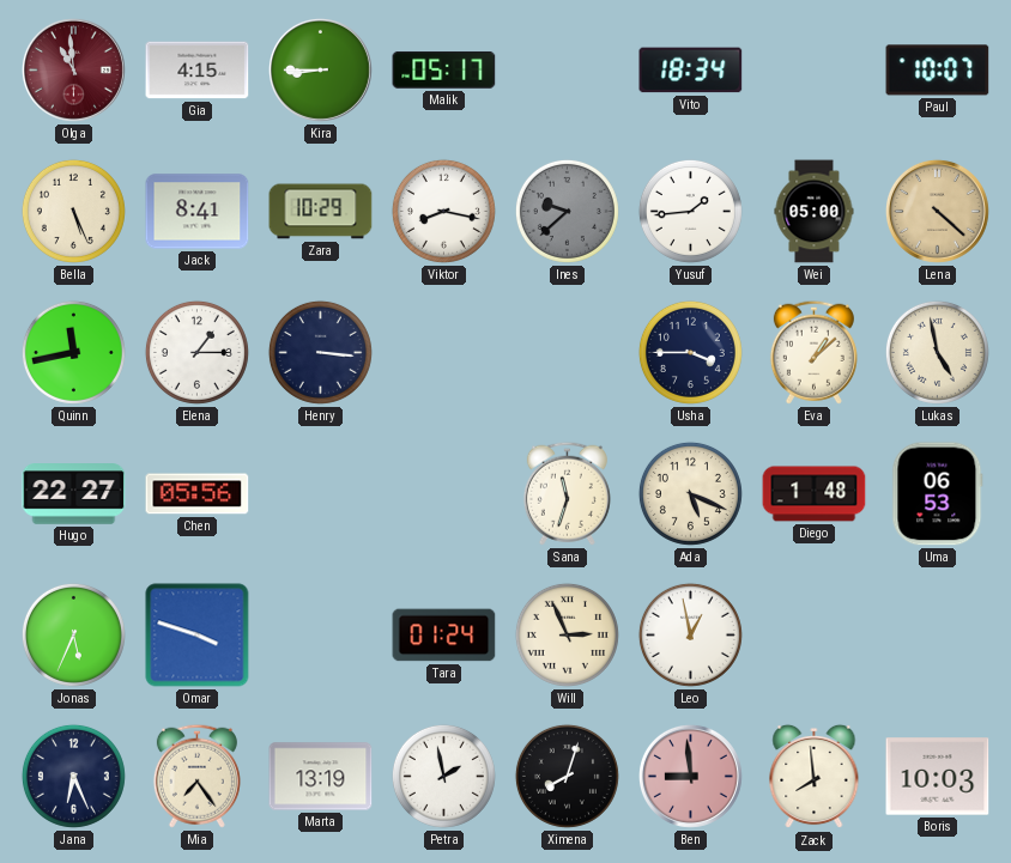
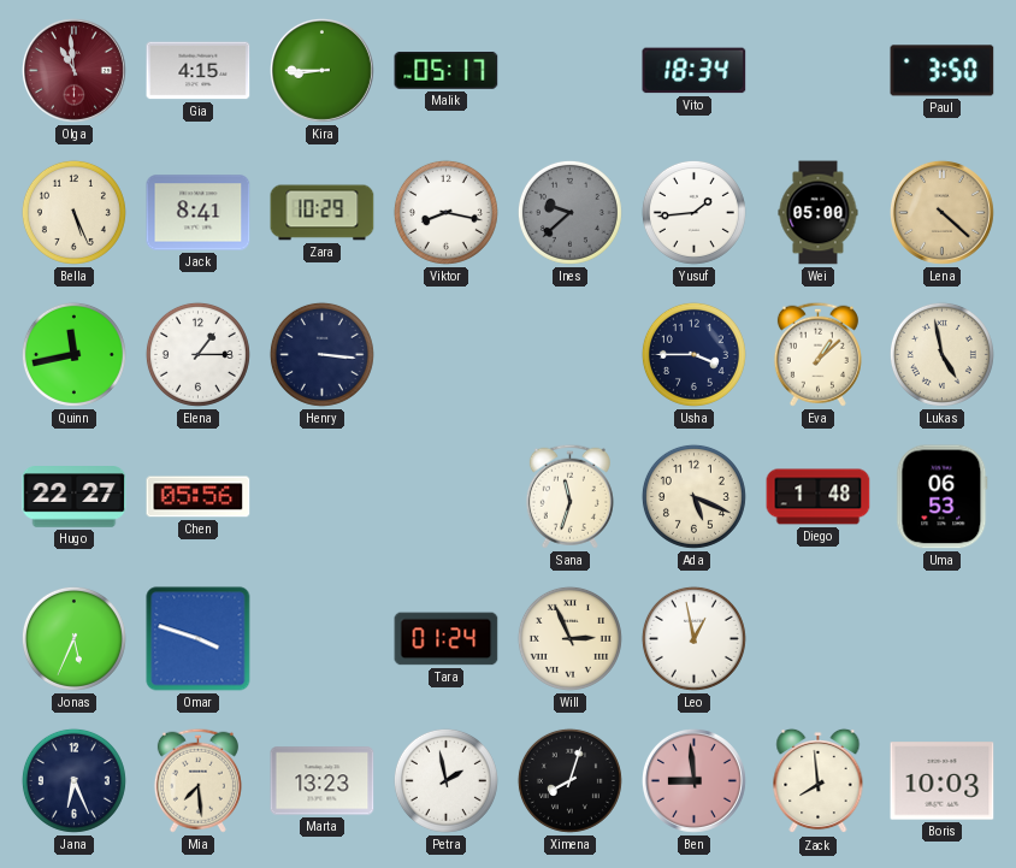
Paul: 10:07 -> 3:50
Mia: 7:24 -> 7:29
Marta: 13:19 -> 13:23
